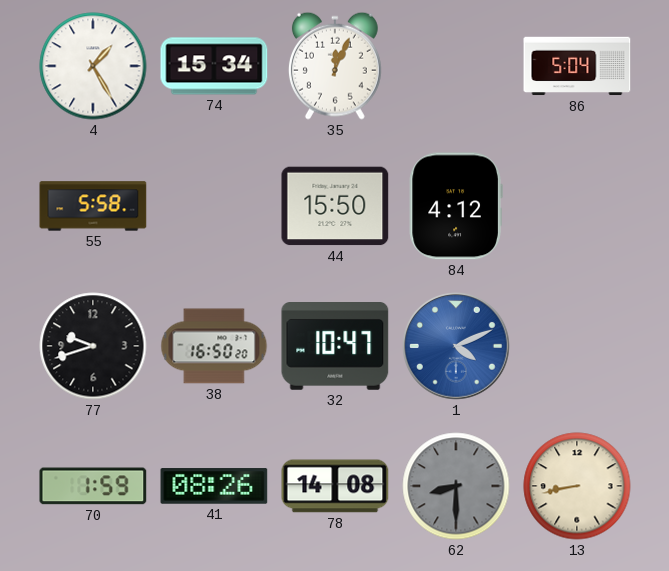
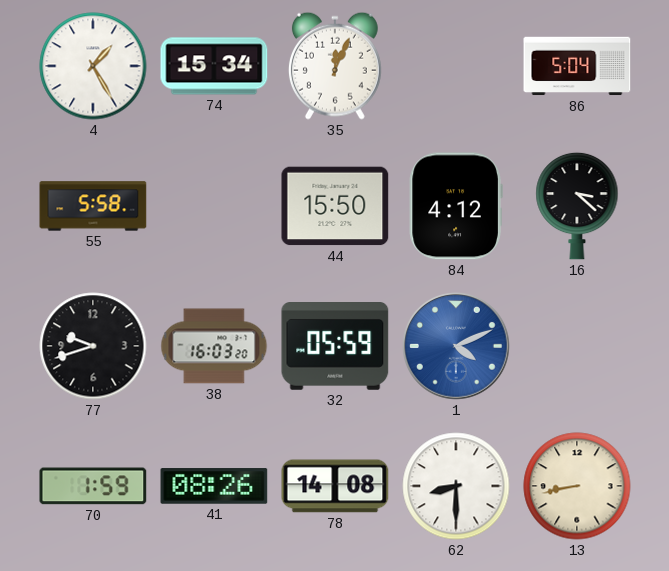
16: none -> 3:22
38: 16:50 -> 16:03
32: 10:47 -> 05:59
62 dial: grey -> white
